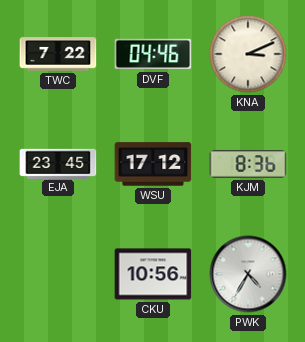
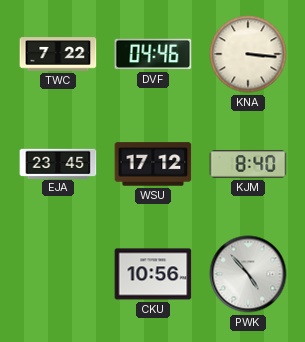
KNA: 3:11 -> 3:16
KJM: 8:36 -> 8:40
PWK: 4:35 -> 4:53
